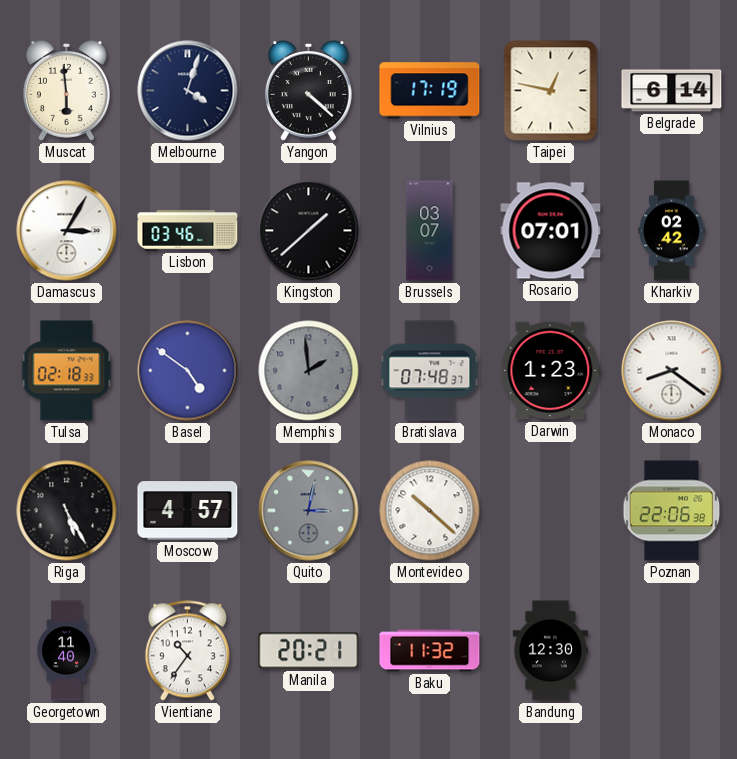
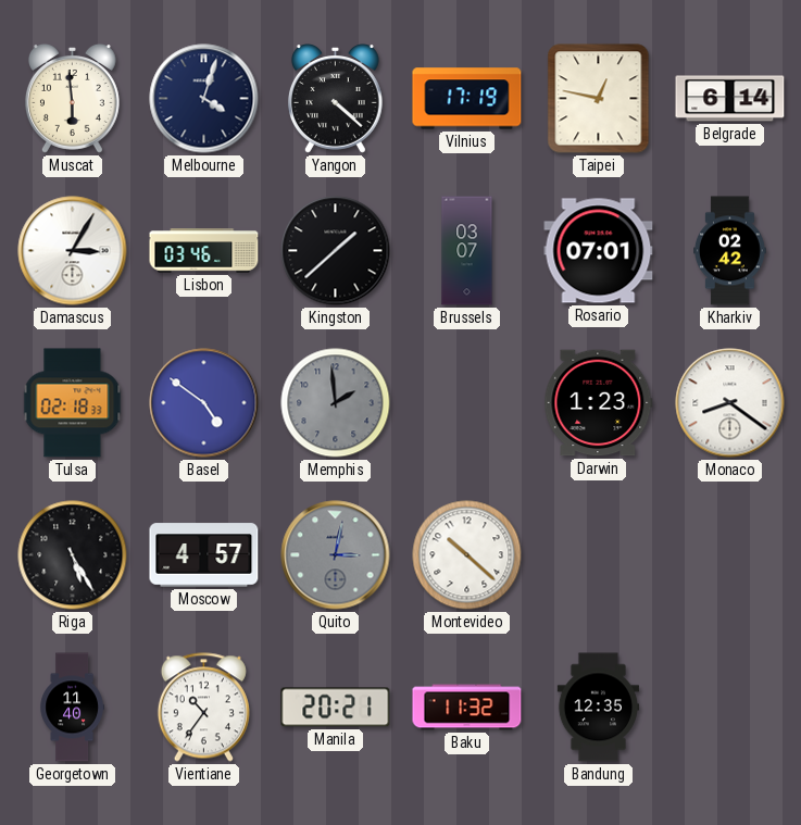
Bratislava: 07:48 -> none
Poznan: 22:06 -> none
Bandung: 12:30 -> 12:35
